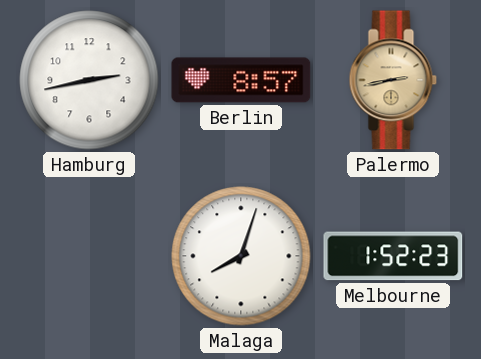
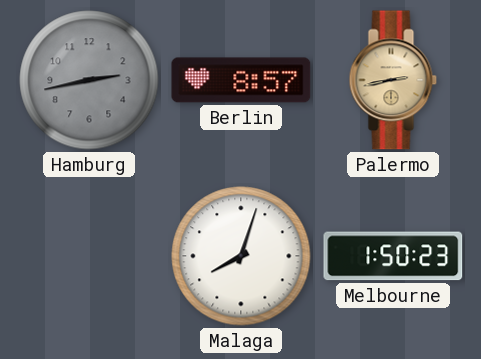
Hamburg dial: white -> grey
Melbourne: 1:52 -> 1:50
